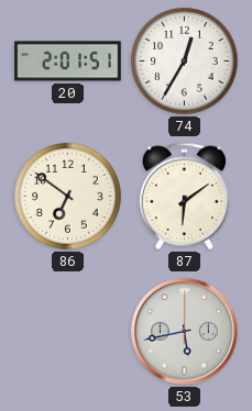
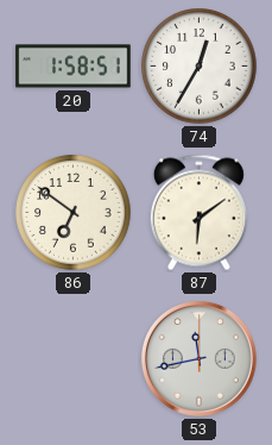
20: 2:01 -> 1:58
53: 5:43 -> 11:43
